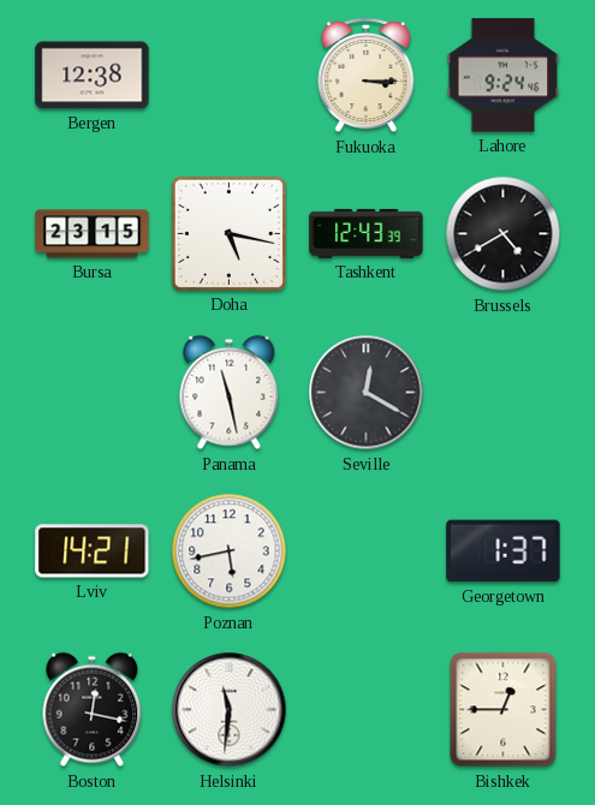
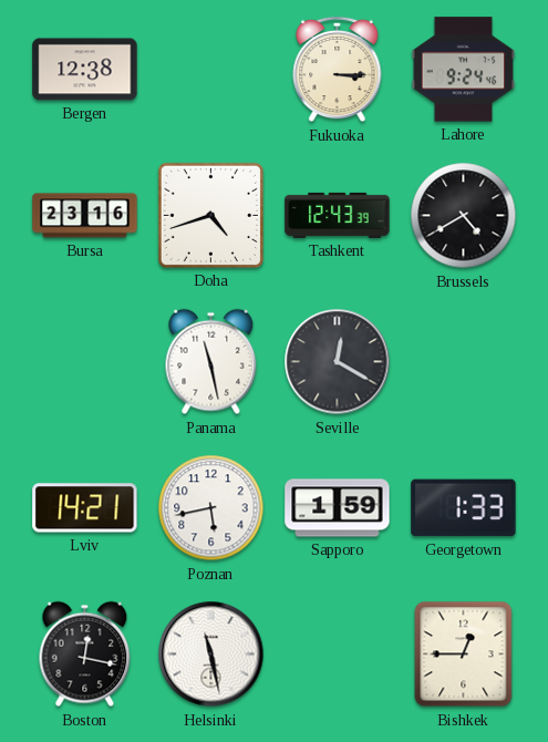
Bursa: 23:15 -> 23:16
Doha: 5:17 -> 4:42
Sapporo: none -> 1:59
Georgetown: 1:37 -> 1:33
Helsinki: 11:31 -> 11:28
